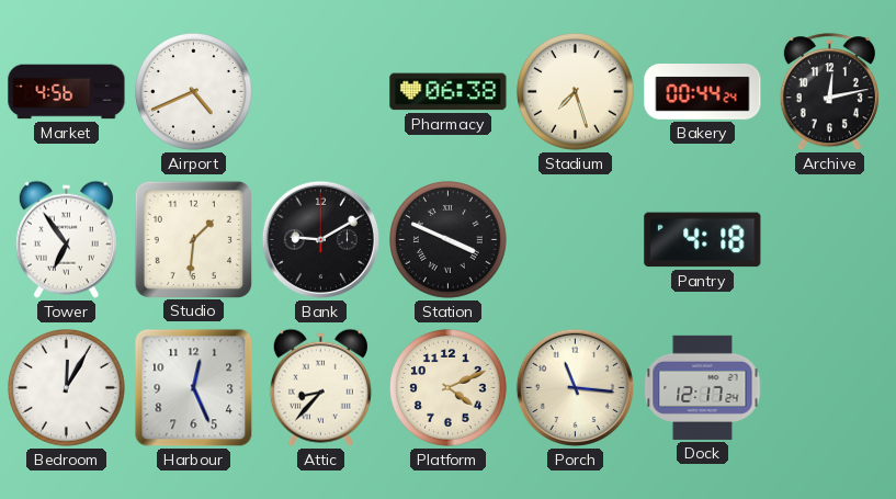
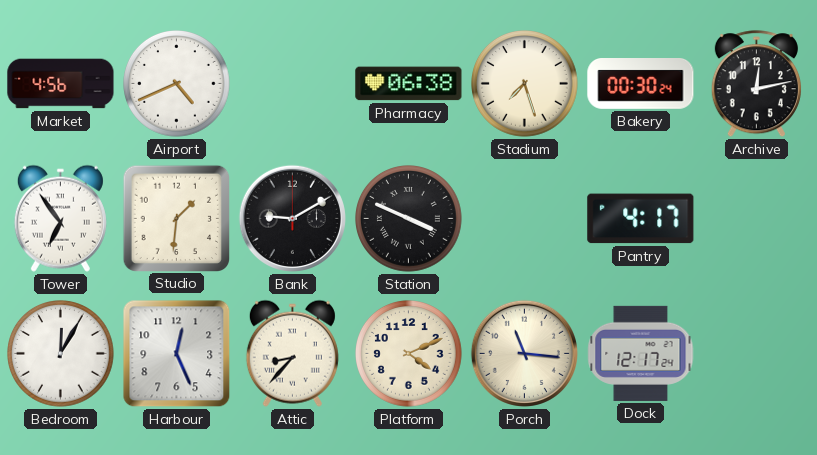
Bakery: 00:44 -> 00:30
Pantry: 4:18 -> 4:17
